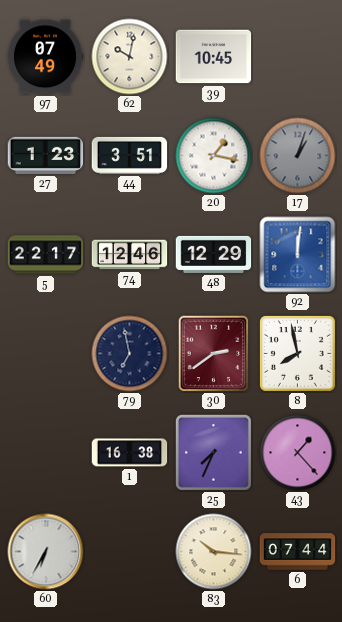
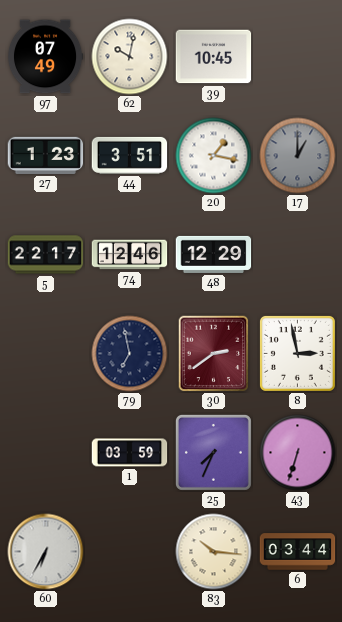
17: 1:03 -> 1:00
92: 12:01 -> none
8: 7:58 -> 2:58
1: 16:38 -> 03:59
43: 1:23 -> 6:33
6: 07:44 -> 03:44
